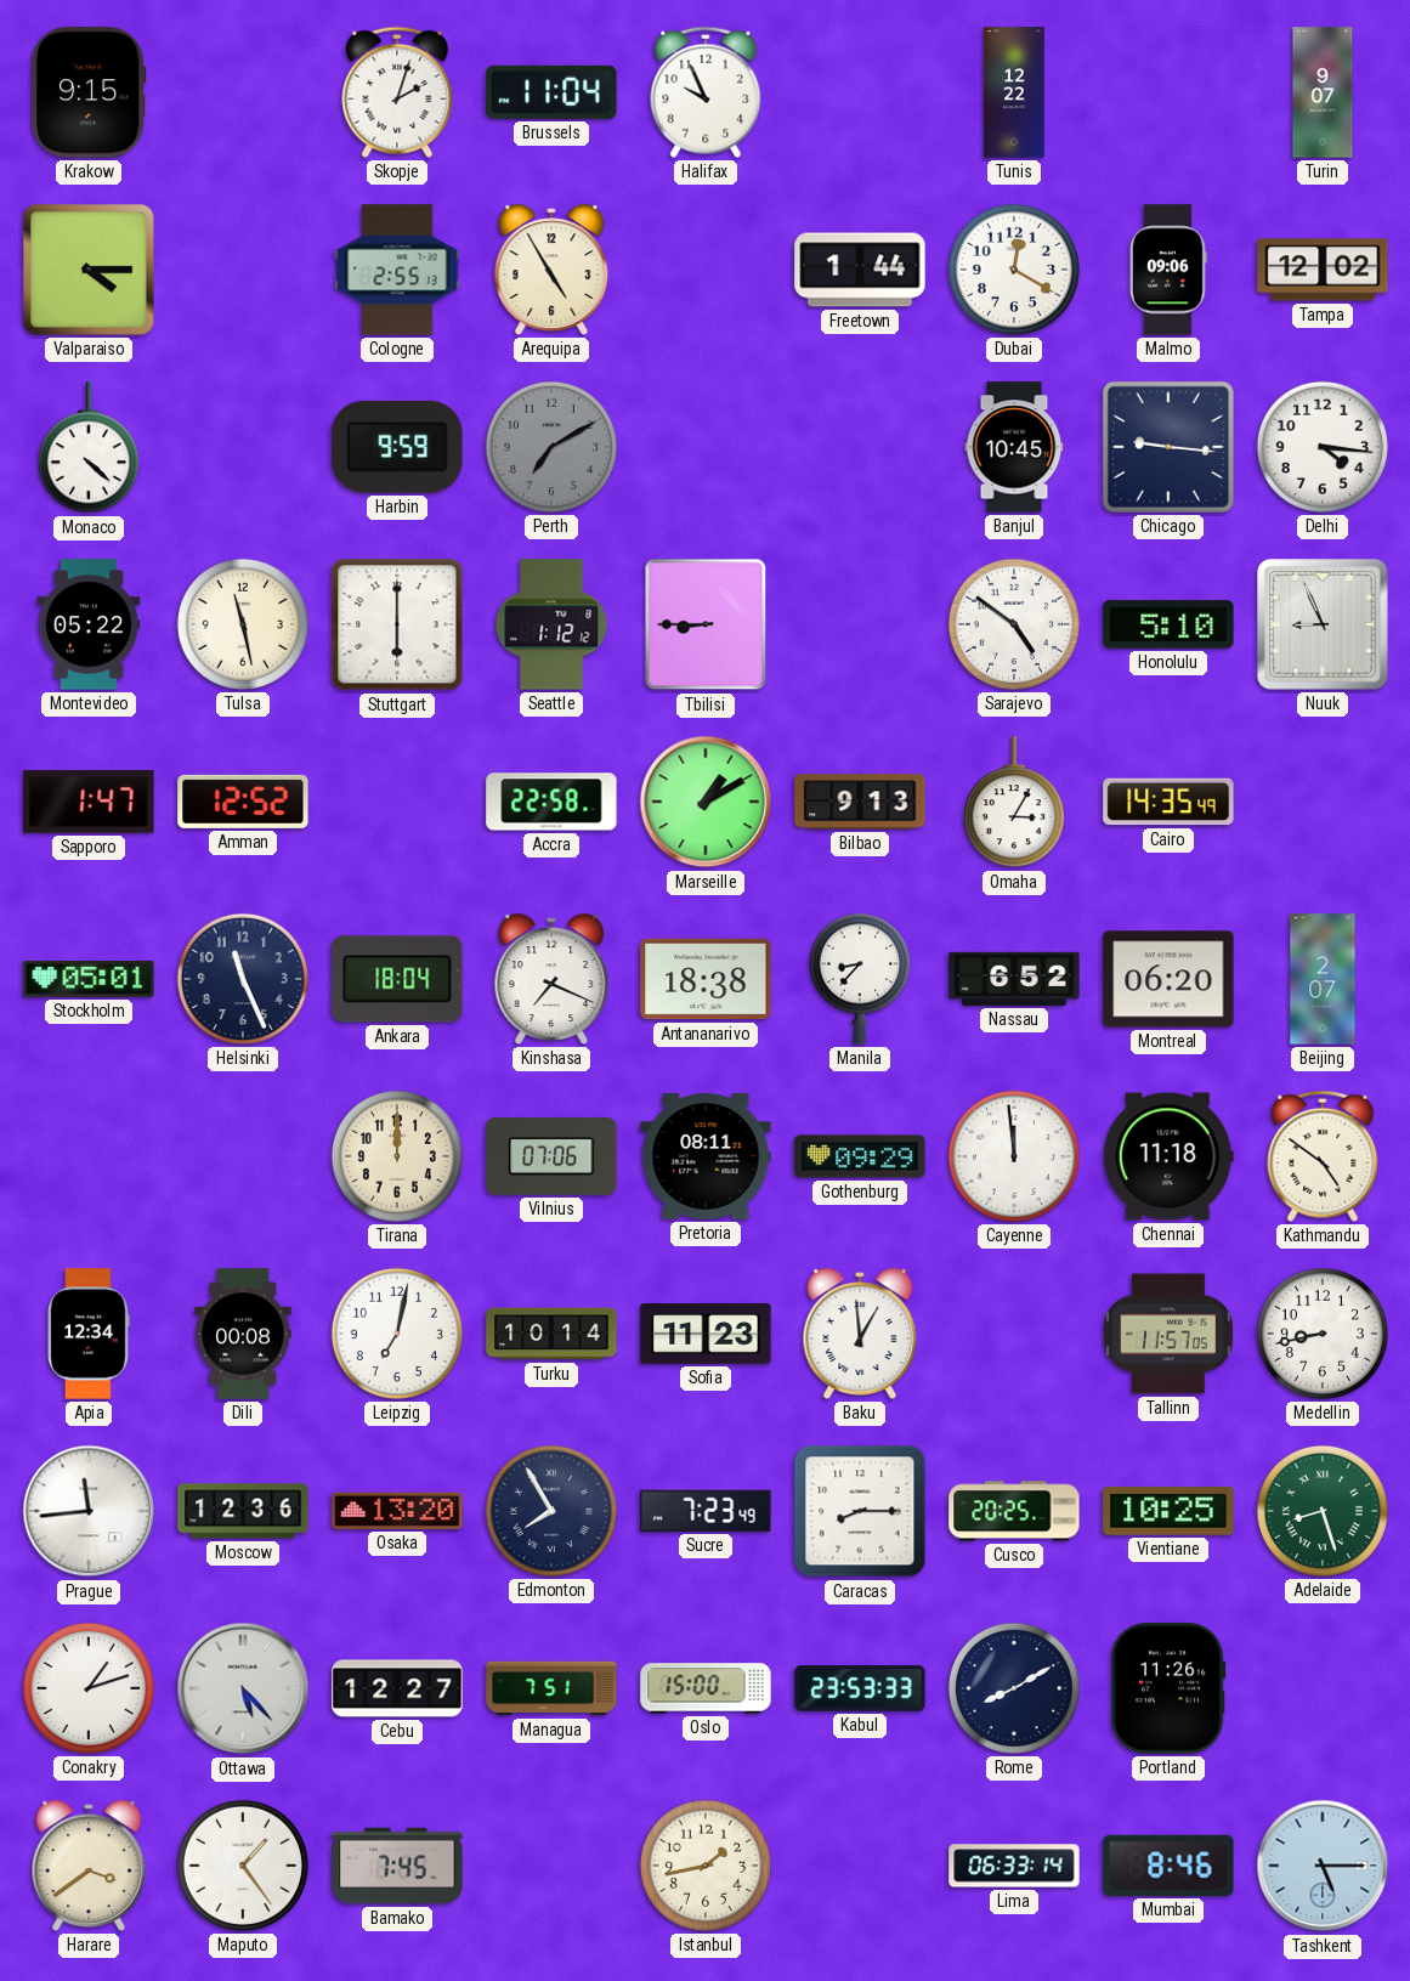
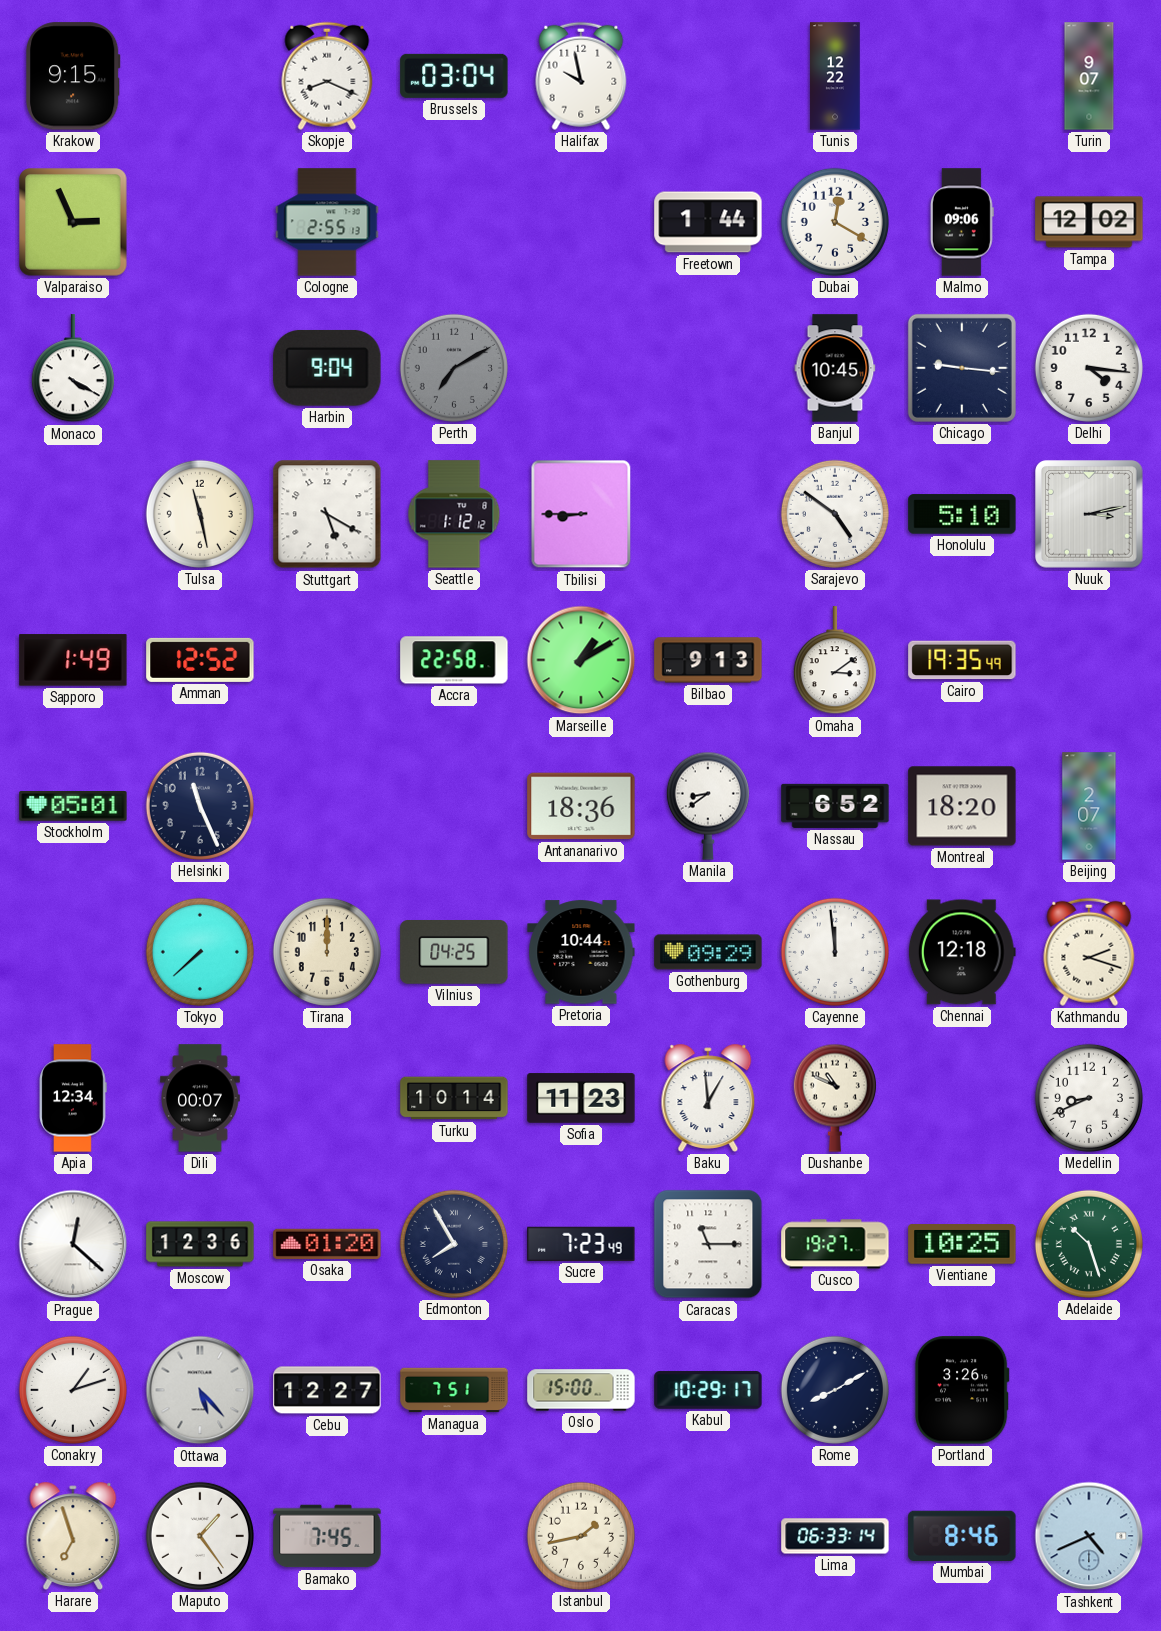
Skopje: 2:03 -> 8:19
Brussels: 11:04 -> 03:04
Halifax: 9:56 -> 9:58
Valparaiso: 4:15 -> 2:56
Arequipa: 4:55 -> none
Monaco: 4:22 -> 4:20
Harbin: 9:59 -> 9:04
Montevideo: 05:22 -> none
Stuttgart: 6:00 -> 5:20
Nuuk: 8:56 -> 3:13
Sapporo: 1:47 -> 1:49
Omaha: 3:05 -> 3:09
Cairo: 14:35 -> 19:35
Ankara: 18:04 -> none
Kinshasa: 7:19 -> none
Antananarivo: 18:38 -> 18:36
Manila: 8:37 -> 8:39
Montreal: 06:20 -> 18:20
Tokyo: none -> 7:38
Vilnius: 07:06 -> 04:25
Pretoria: 08:11 -> 10:44
Chennai: 11:18 -> 12:18
Kathmandu: 4:51 -> 2:18
Dili: 00:08 -> 00:07
Leipzig: 7:02 -> none
Dushanbe: none -> 10:49
Tallinn: 11:57 -> none
Medellin: 8:43 -> 8:41
Prague: 11:44 -> 12:22
Osaka: 13:20 -> 01:20
Caracas: 8:15 -> 11:15
Cusco: 20:25 -> 19:27
Adelaide: 8:27 -> 10:27
Kabul: 23:53 -> 10:29
Portland: 11:26 -> 3:26
Harare: 3:39 -> 6:57
Tashkent: 5:15 -> 4:41
